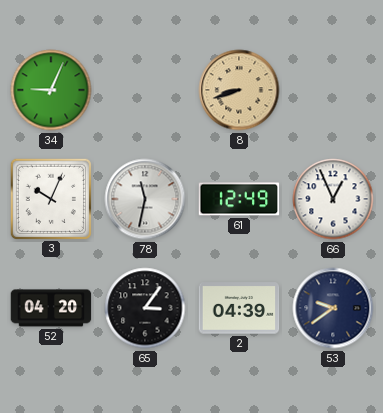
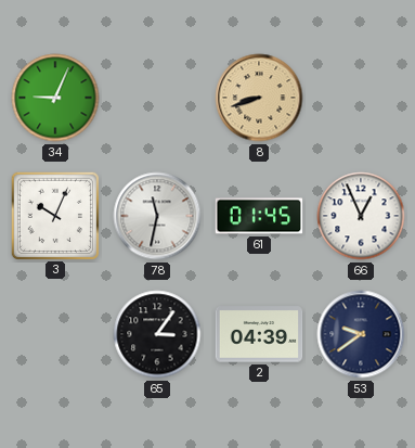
61: 12:49 -> 01:45
52: 04:20 -> none
